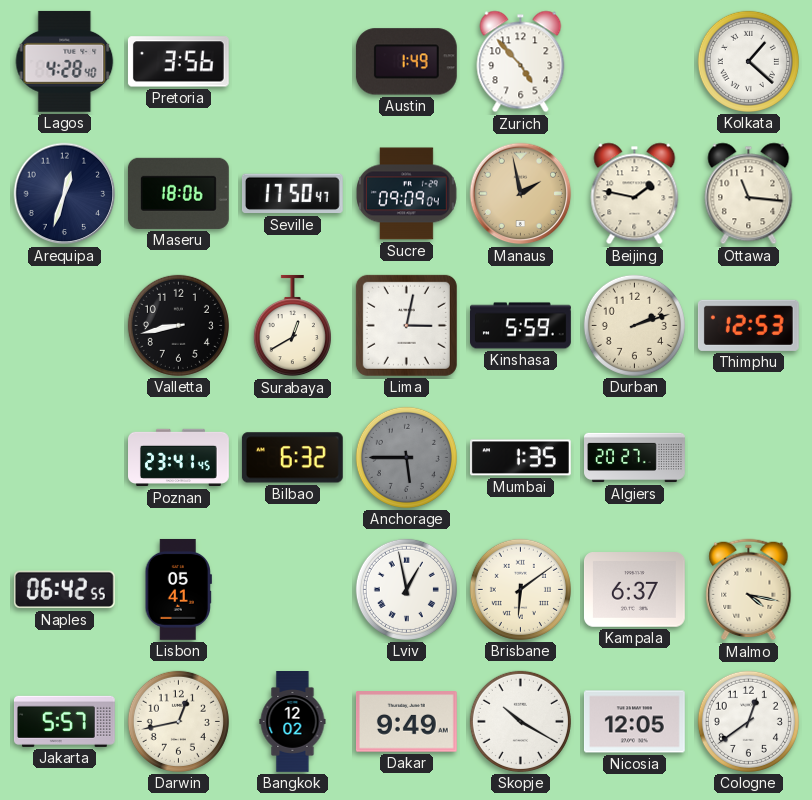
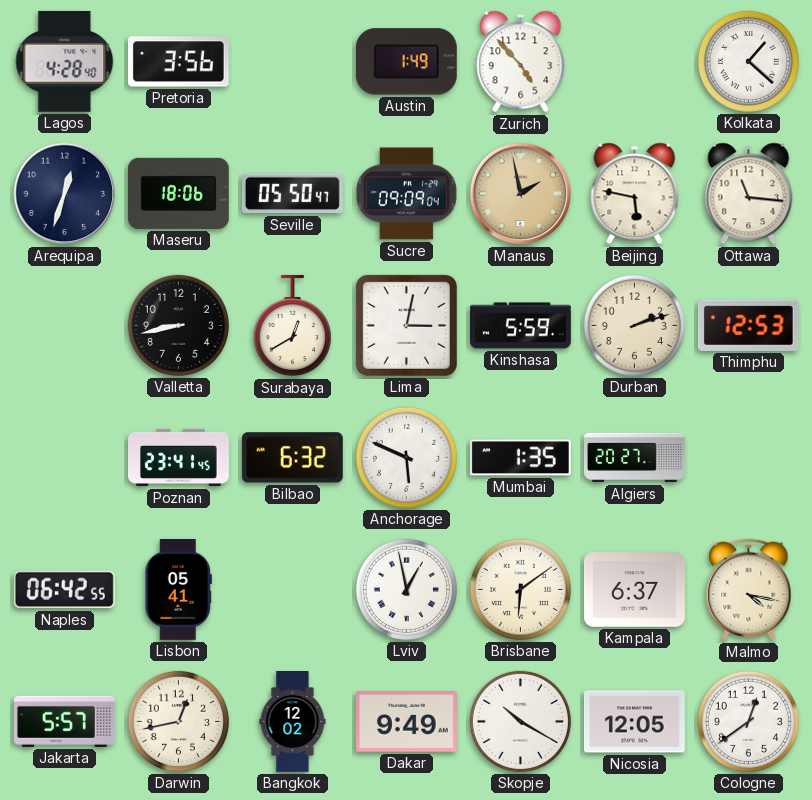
Seville: 17:50 -> 05:50
Beijing: 1:47 -> 5:47
Anchorage: 5:45 -> 5:49
Anchorage dial: grey -> white
